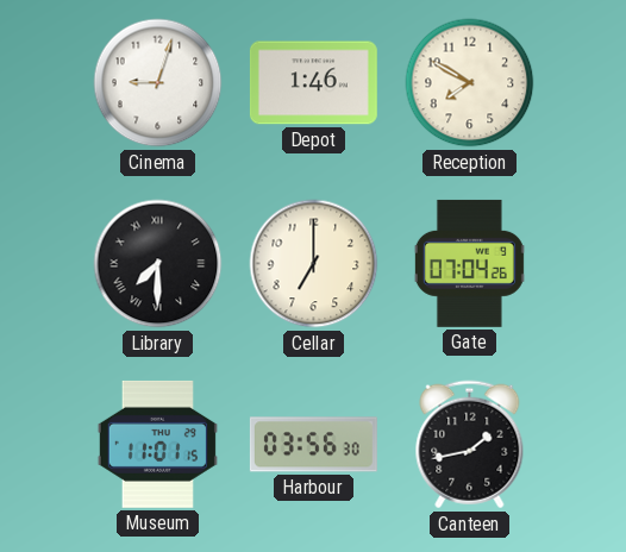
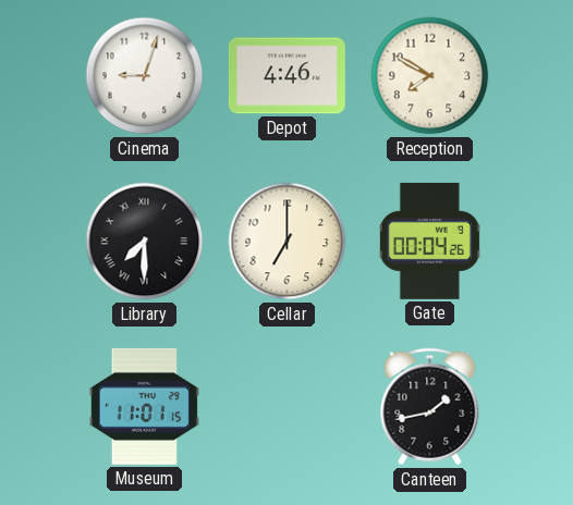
Depot: 1:46 -> 4:46
Gate: 07:04 -> 00:04
Harbour: 03:56 -> none
